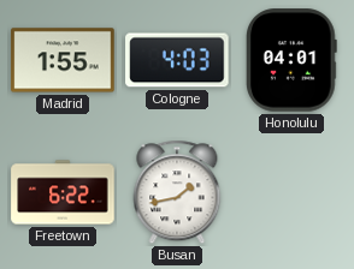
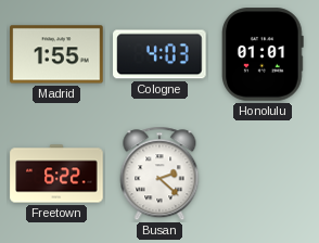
Honolulu: 04:01 -> 01:01
Busan: 1:43 -> 2:22
